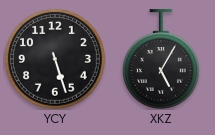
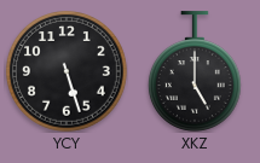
XKZ: 5:05 -> 5:00
